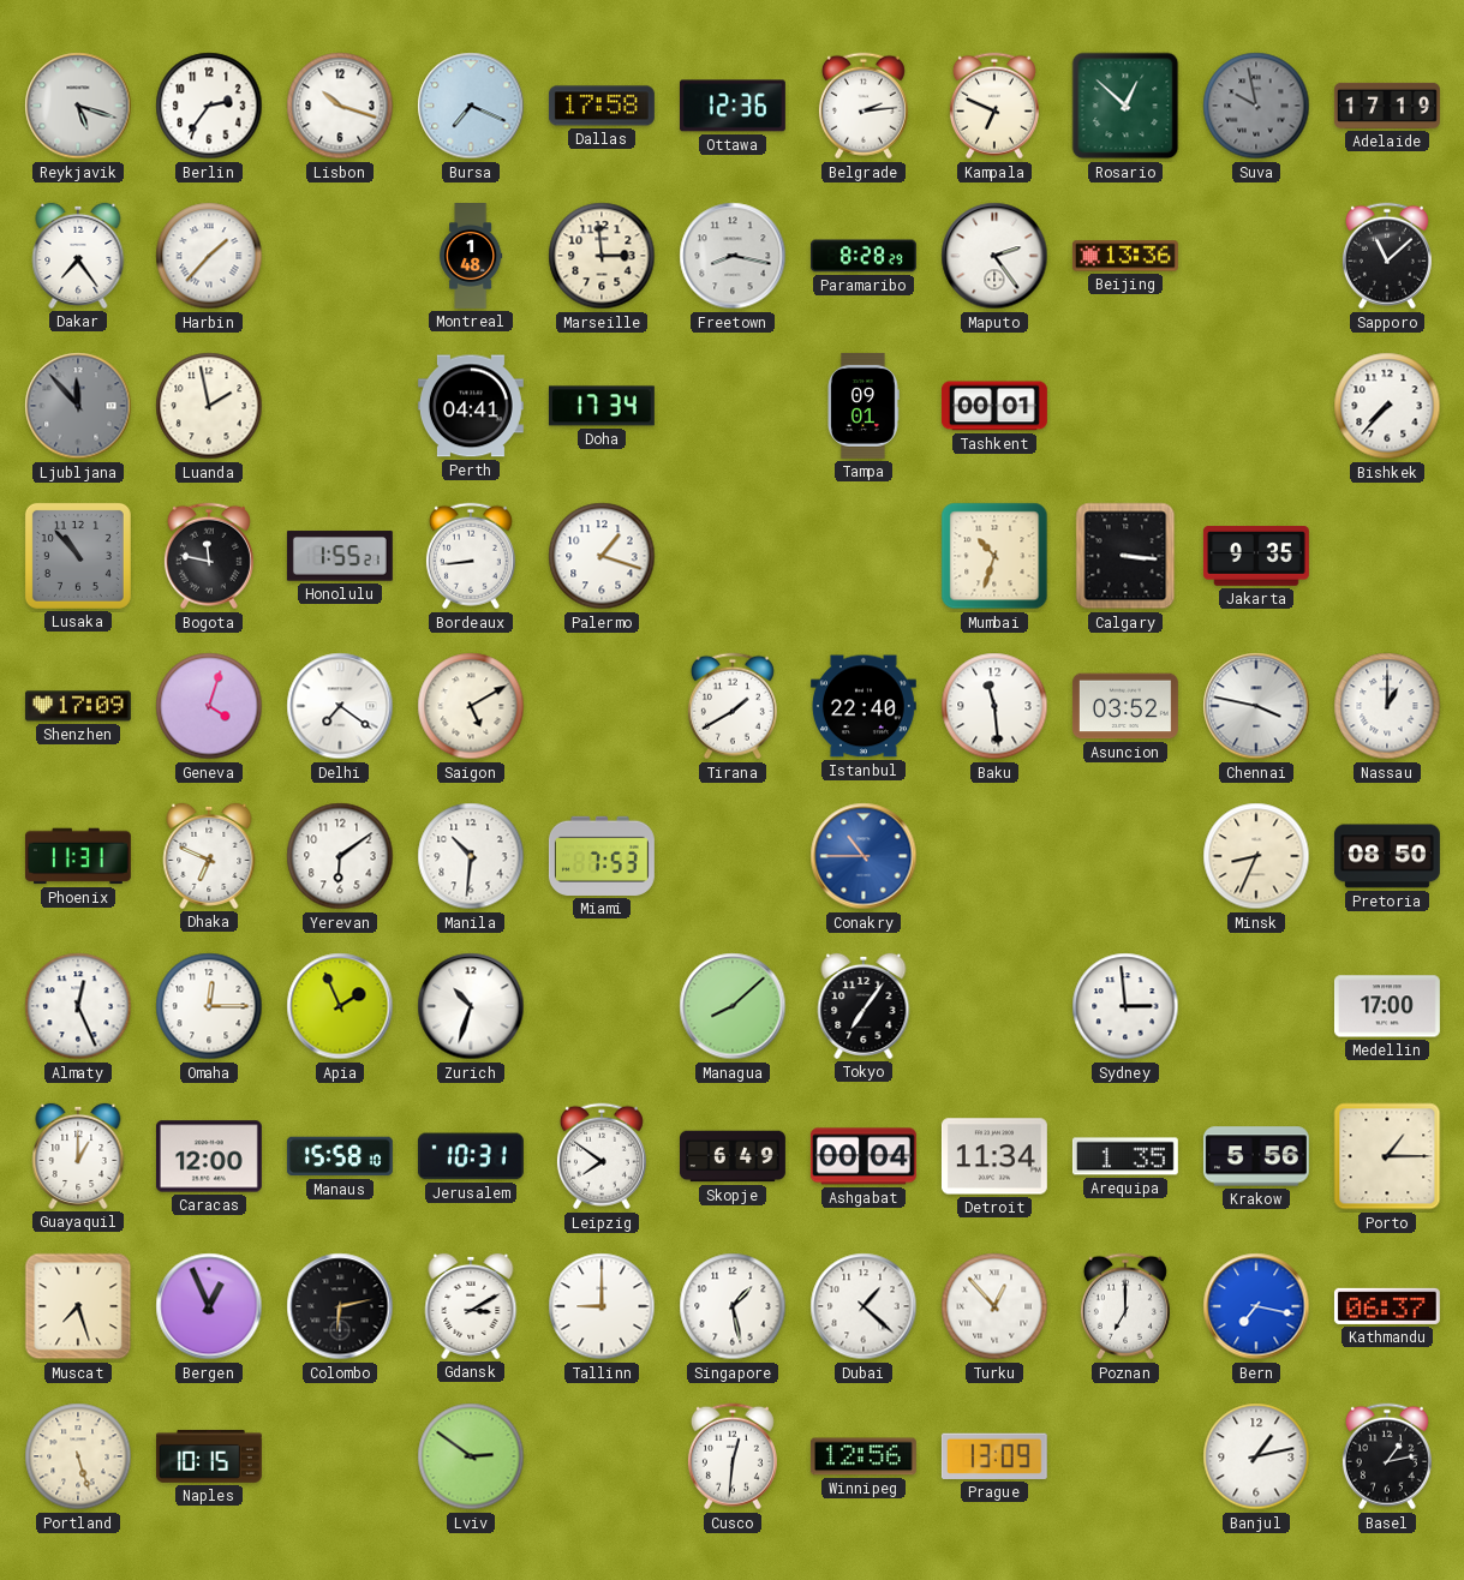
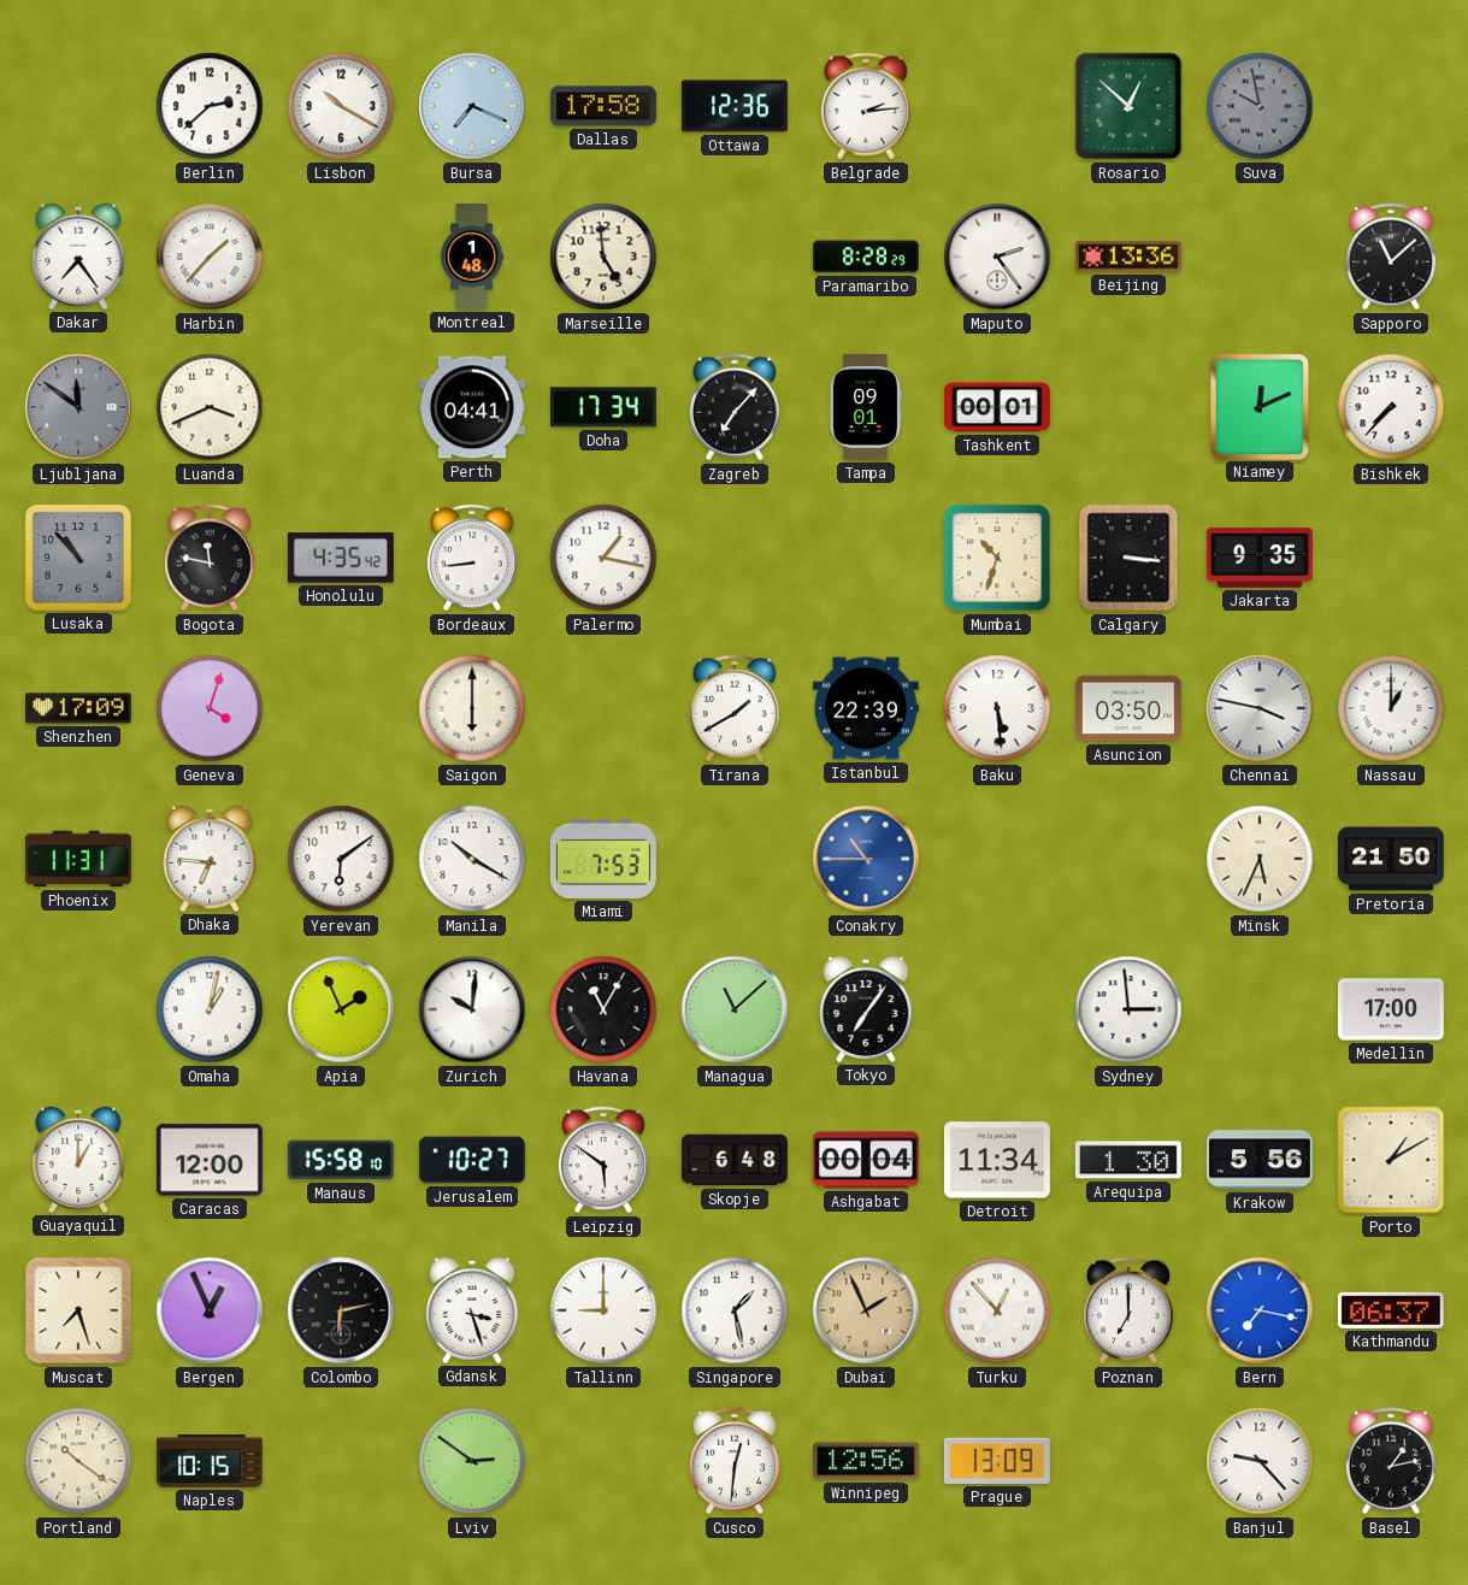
Reykjavik: 5:18 -> none
Berlin: 2:36 -> 2:38
Lisbon: 10:18 -> 10:20
Kampala: 6:49 -> none
Adelaide: 17:19 -> none
Marseille: 2:59 -> 4:59
Freetown: 8:17 -> none
Ljubljana: 11:53 -> 11:51
Luanda: 1:58 -> 3:41
Zagreb: none -> 7:07
Niamey: none -> 12:11
Honolulu: 1:55 -> 4:35
Palermo: 1:18 -> 1:17
Delhi: 7:21 -> none
Saigon: 5:10 -> 6:00
Istanbul: 22:40 -> 22:39
Baku: 11:29 -> 5:29
Asuncion: 03:52 -> 03:50
Dhaka: 6:49 -> 6:46
Manila: 10:31 -> 10:20
Minsk: 8:34 -> 5:34
Pretoria: 08:50 -> 21:50
Almaty: 12:26 -> none
Omaha: 12:15 -> 1:02
Zurich: 10:33 -> 10:01
Havana: none -> 11:05
Managua: 8:08 -> 11:08
Jerusalem: 10:31 -> 10:27
Leipzig: 7:51 -> 5:51
Skopje: 6:49 -> 6:48
Arequipa: 1:35 -> 1:30
Porto: 1:15 -> 1:10
Gdansk: 3:10 -> 3:27
Dubai: 1:22 -> 1:56
Dubai dial: white -> champagne
Portland: 5:27 -> 10:21
Banjul: 1:13 -> 9:23
